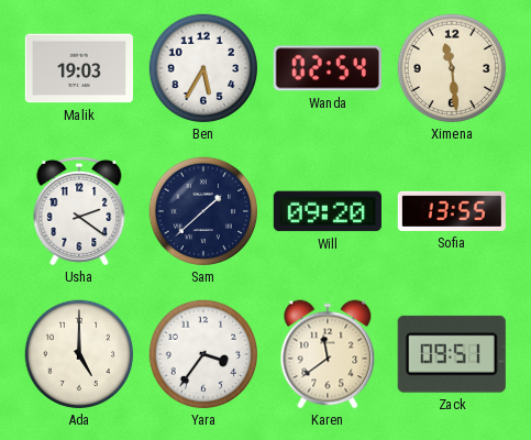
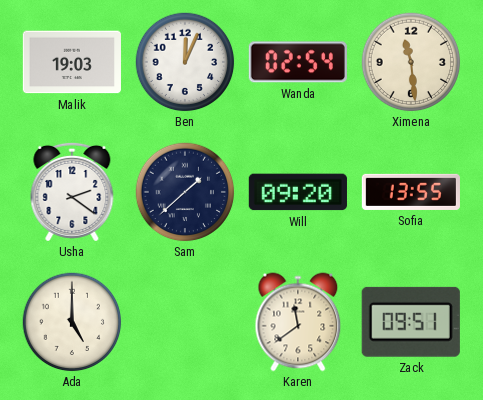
Ben: 5:35 -> 12:04
Yara: 3:36 -> none
